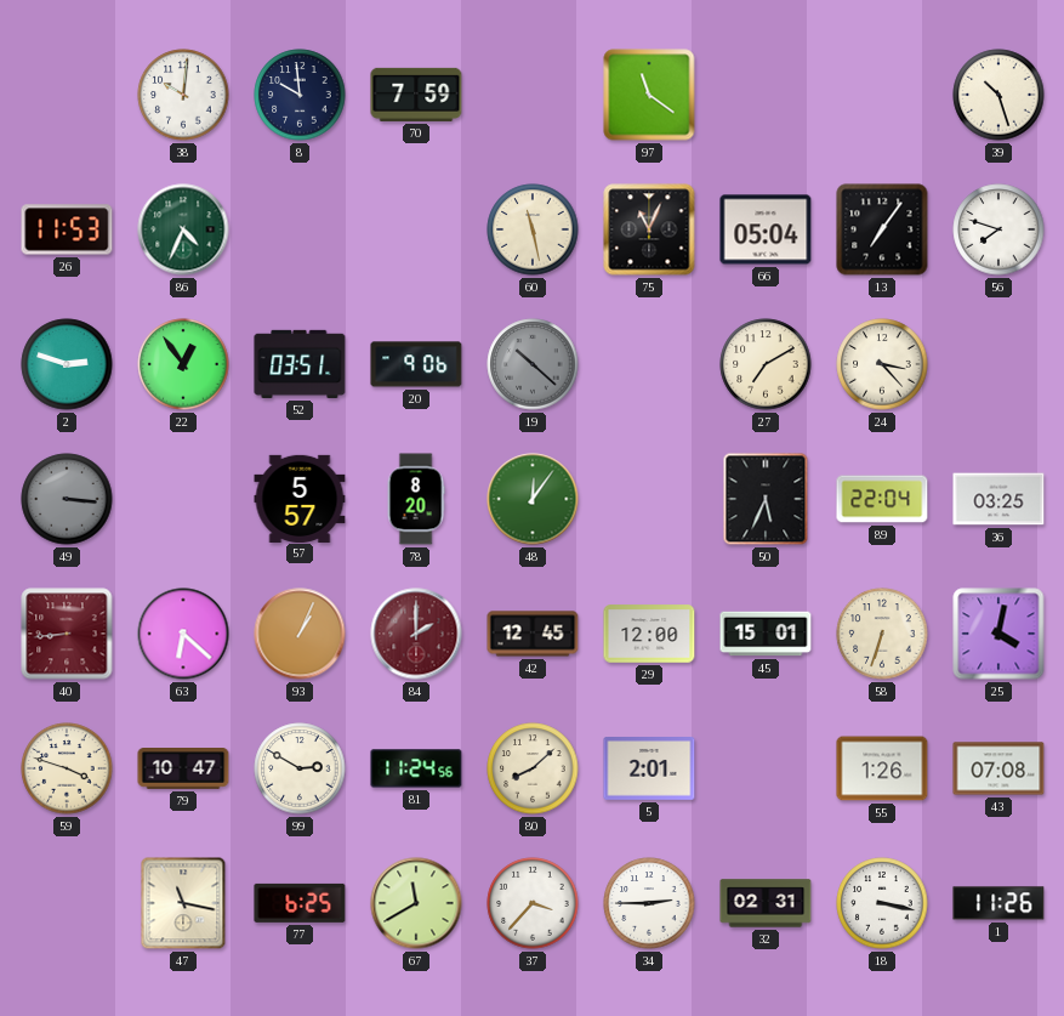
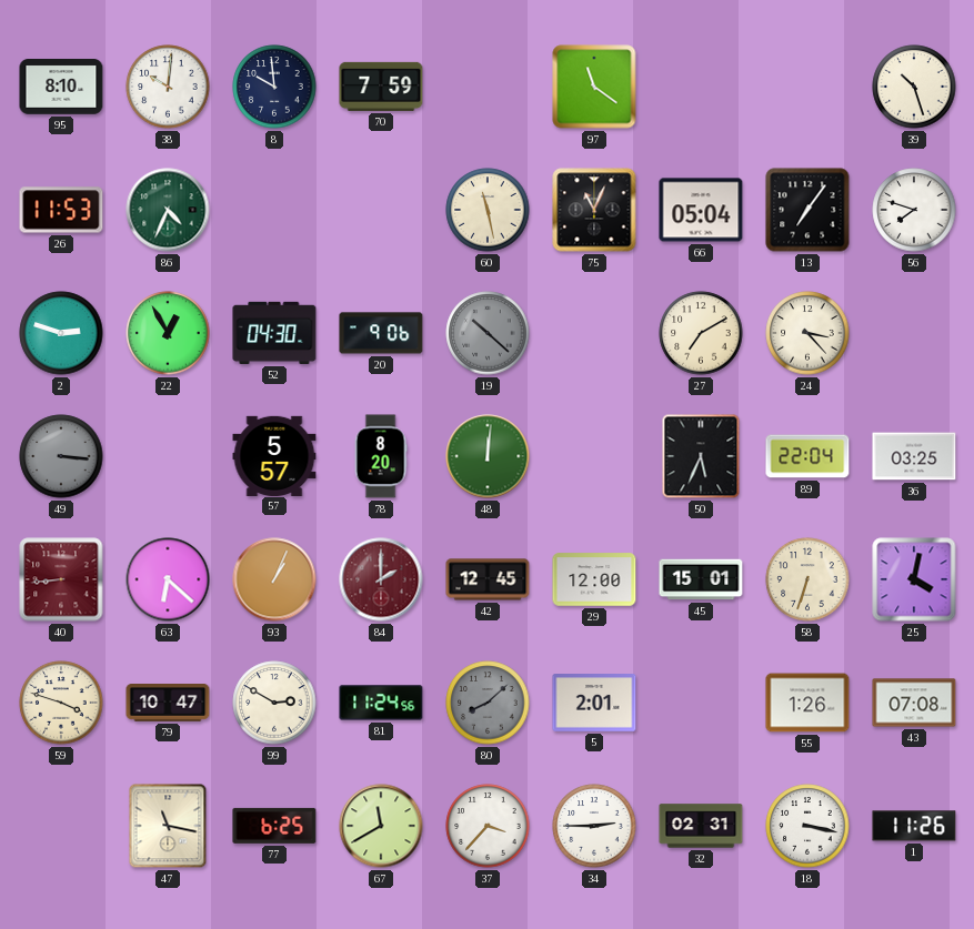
95: none -> 8:10
22: 12:54 -> 12:55
52: 03:51 -> 04:30
48: 12:06 -> 12:01
80 dial: cream -> grey
